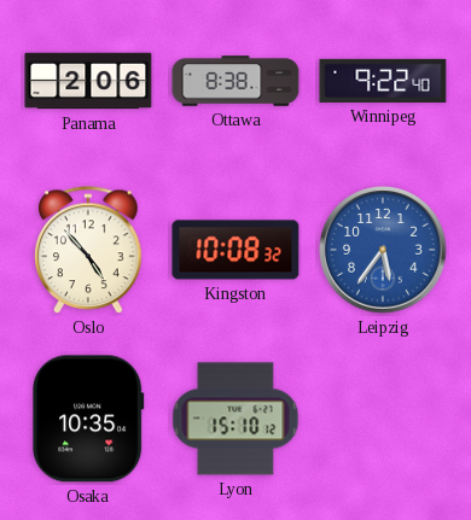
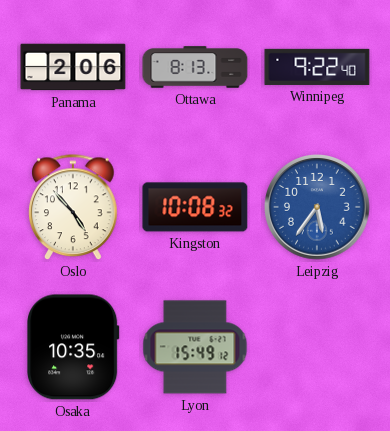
Ottawa: 8:38 -> 8:13
Lyon: 15:10 -> 15:49
